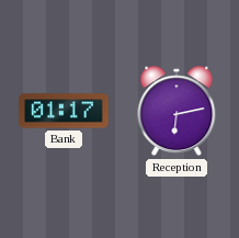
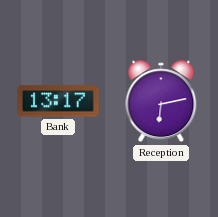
Bank: 01:17 -> 13:17
